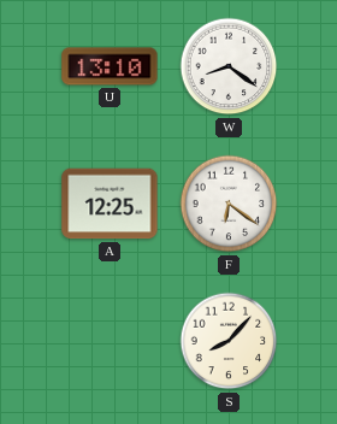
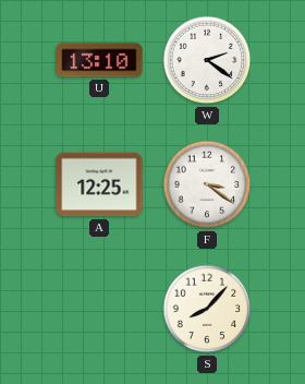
W: 8:21 -> 2:21
F: 6:21 -> 3:21
